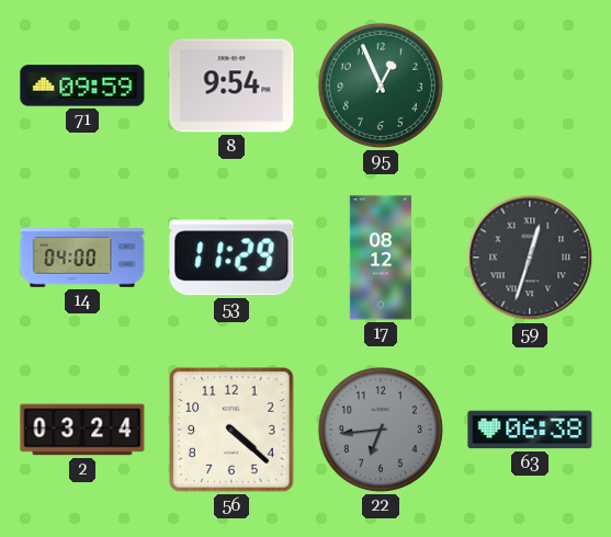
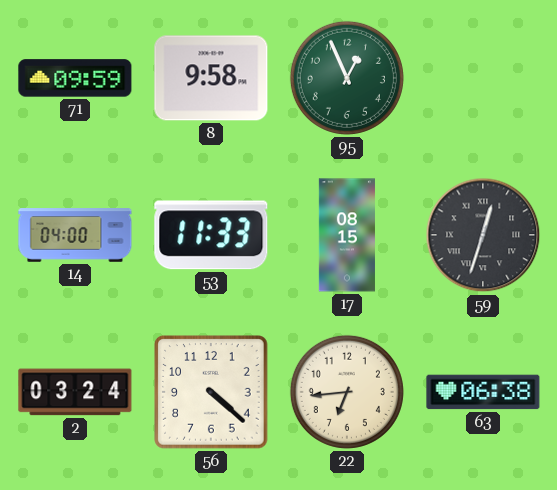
8: 9:54 -> 9:58
53: 11:29 -> 11:33
17: 08:12 -> 08:15
22 dial: grey -> cream
